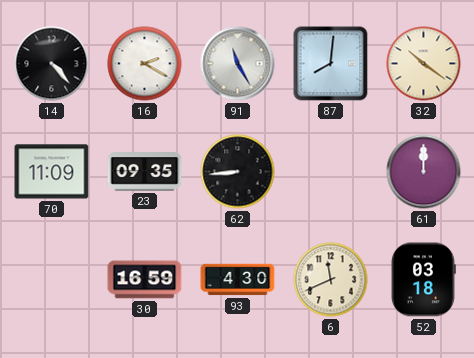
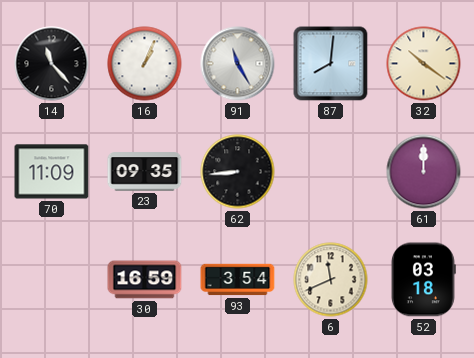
14: 4:23 -> 11:23
16: 2:20 -> 1:04
93: 4:30 -> 3:54
